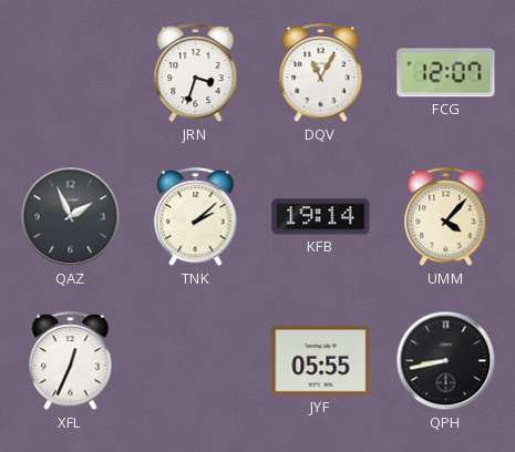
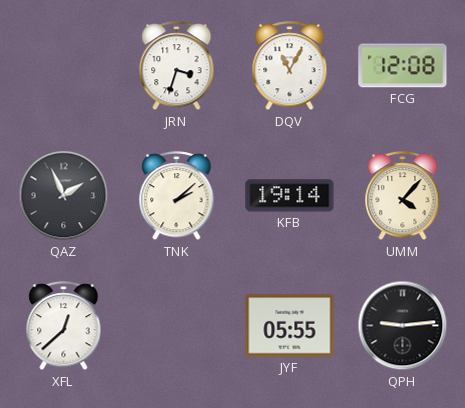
FCG: 12:07 -> 12:08
XFL: 12:34 -> 12:38
QPH: 8:43 -> 9:14
